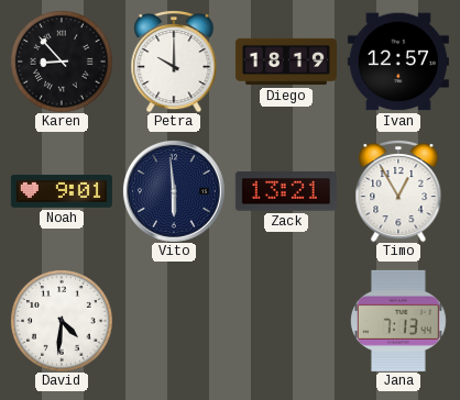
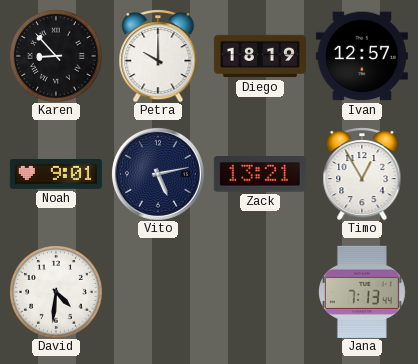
Vito: 5:59 -> 5:13
